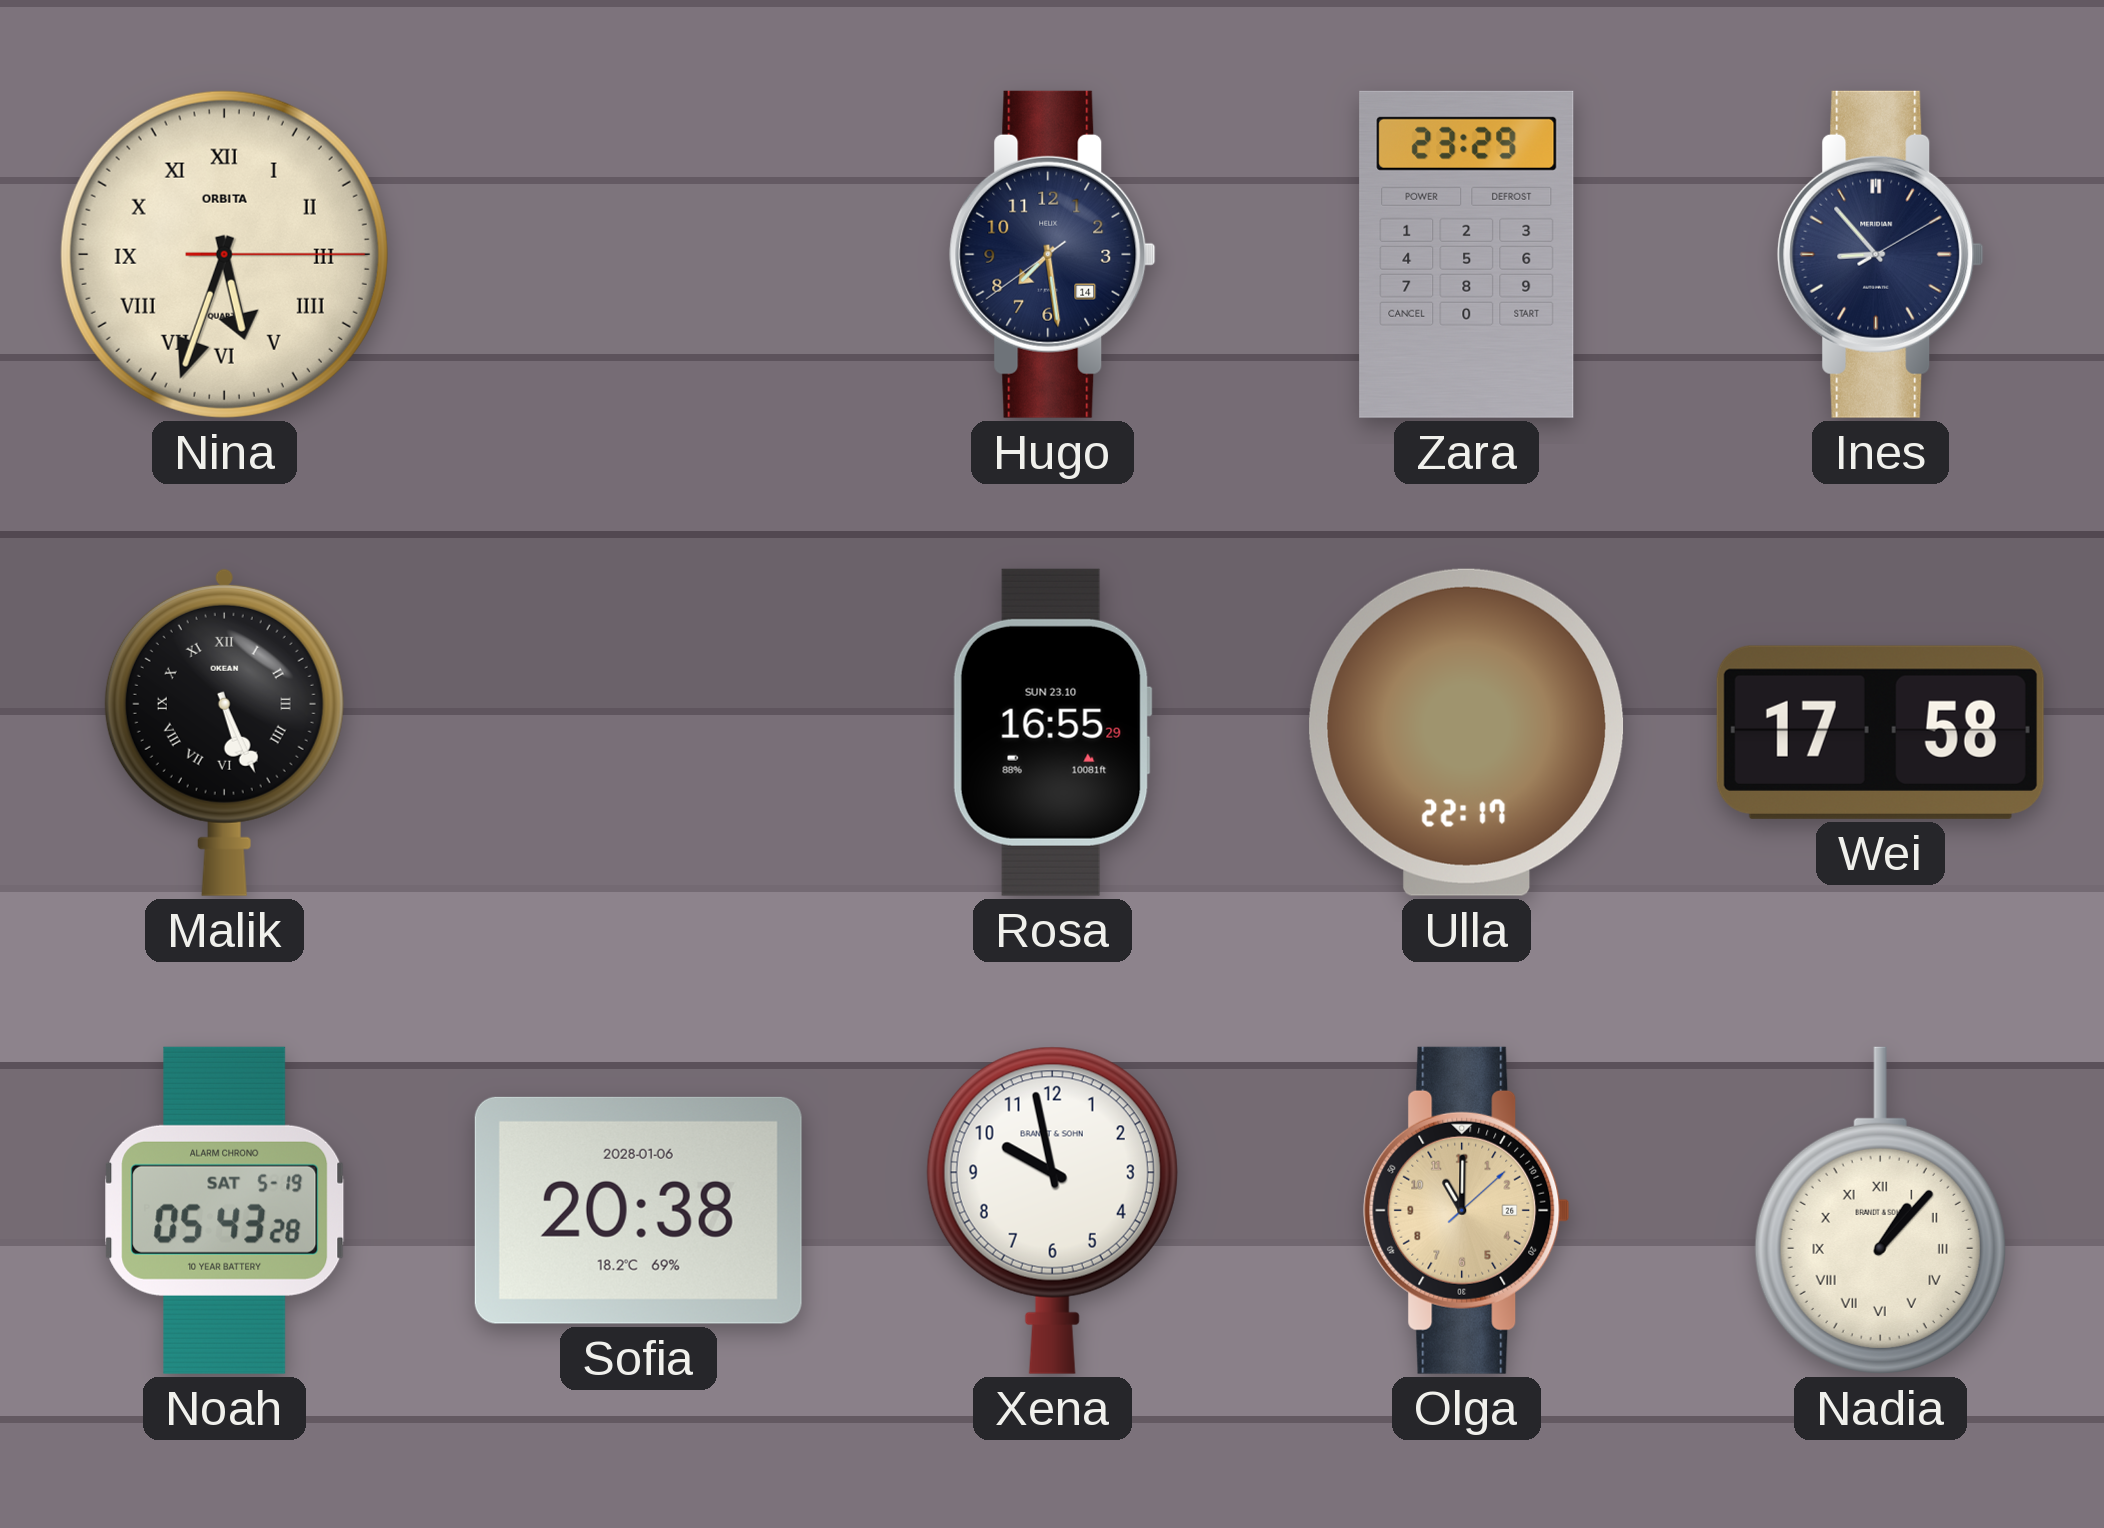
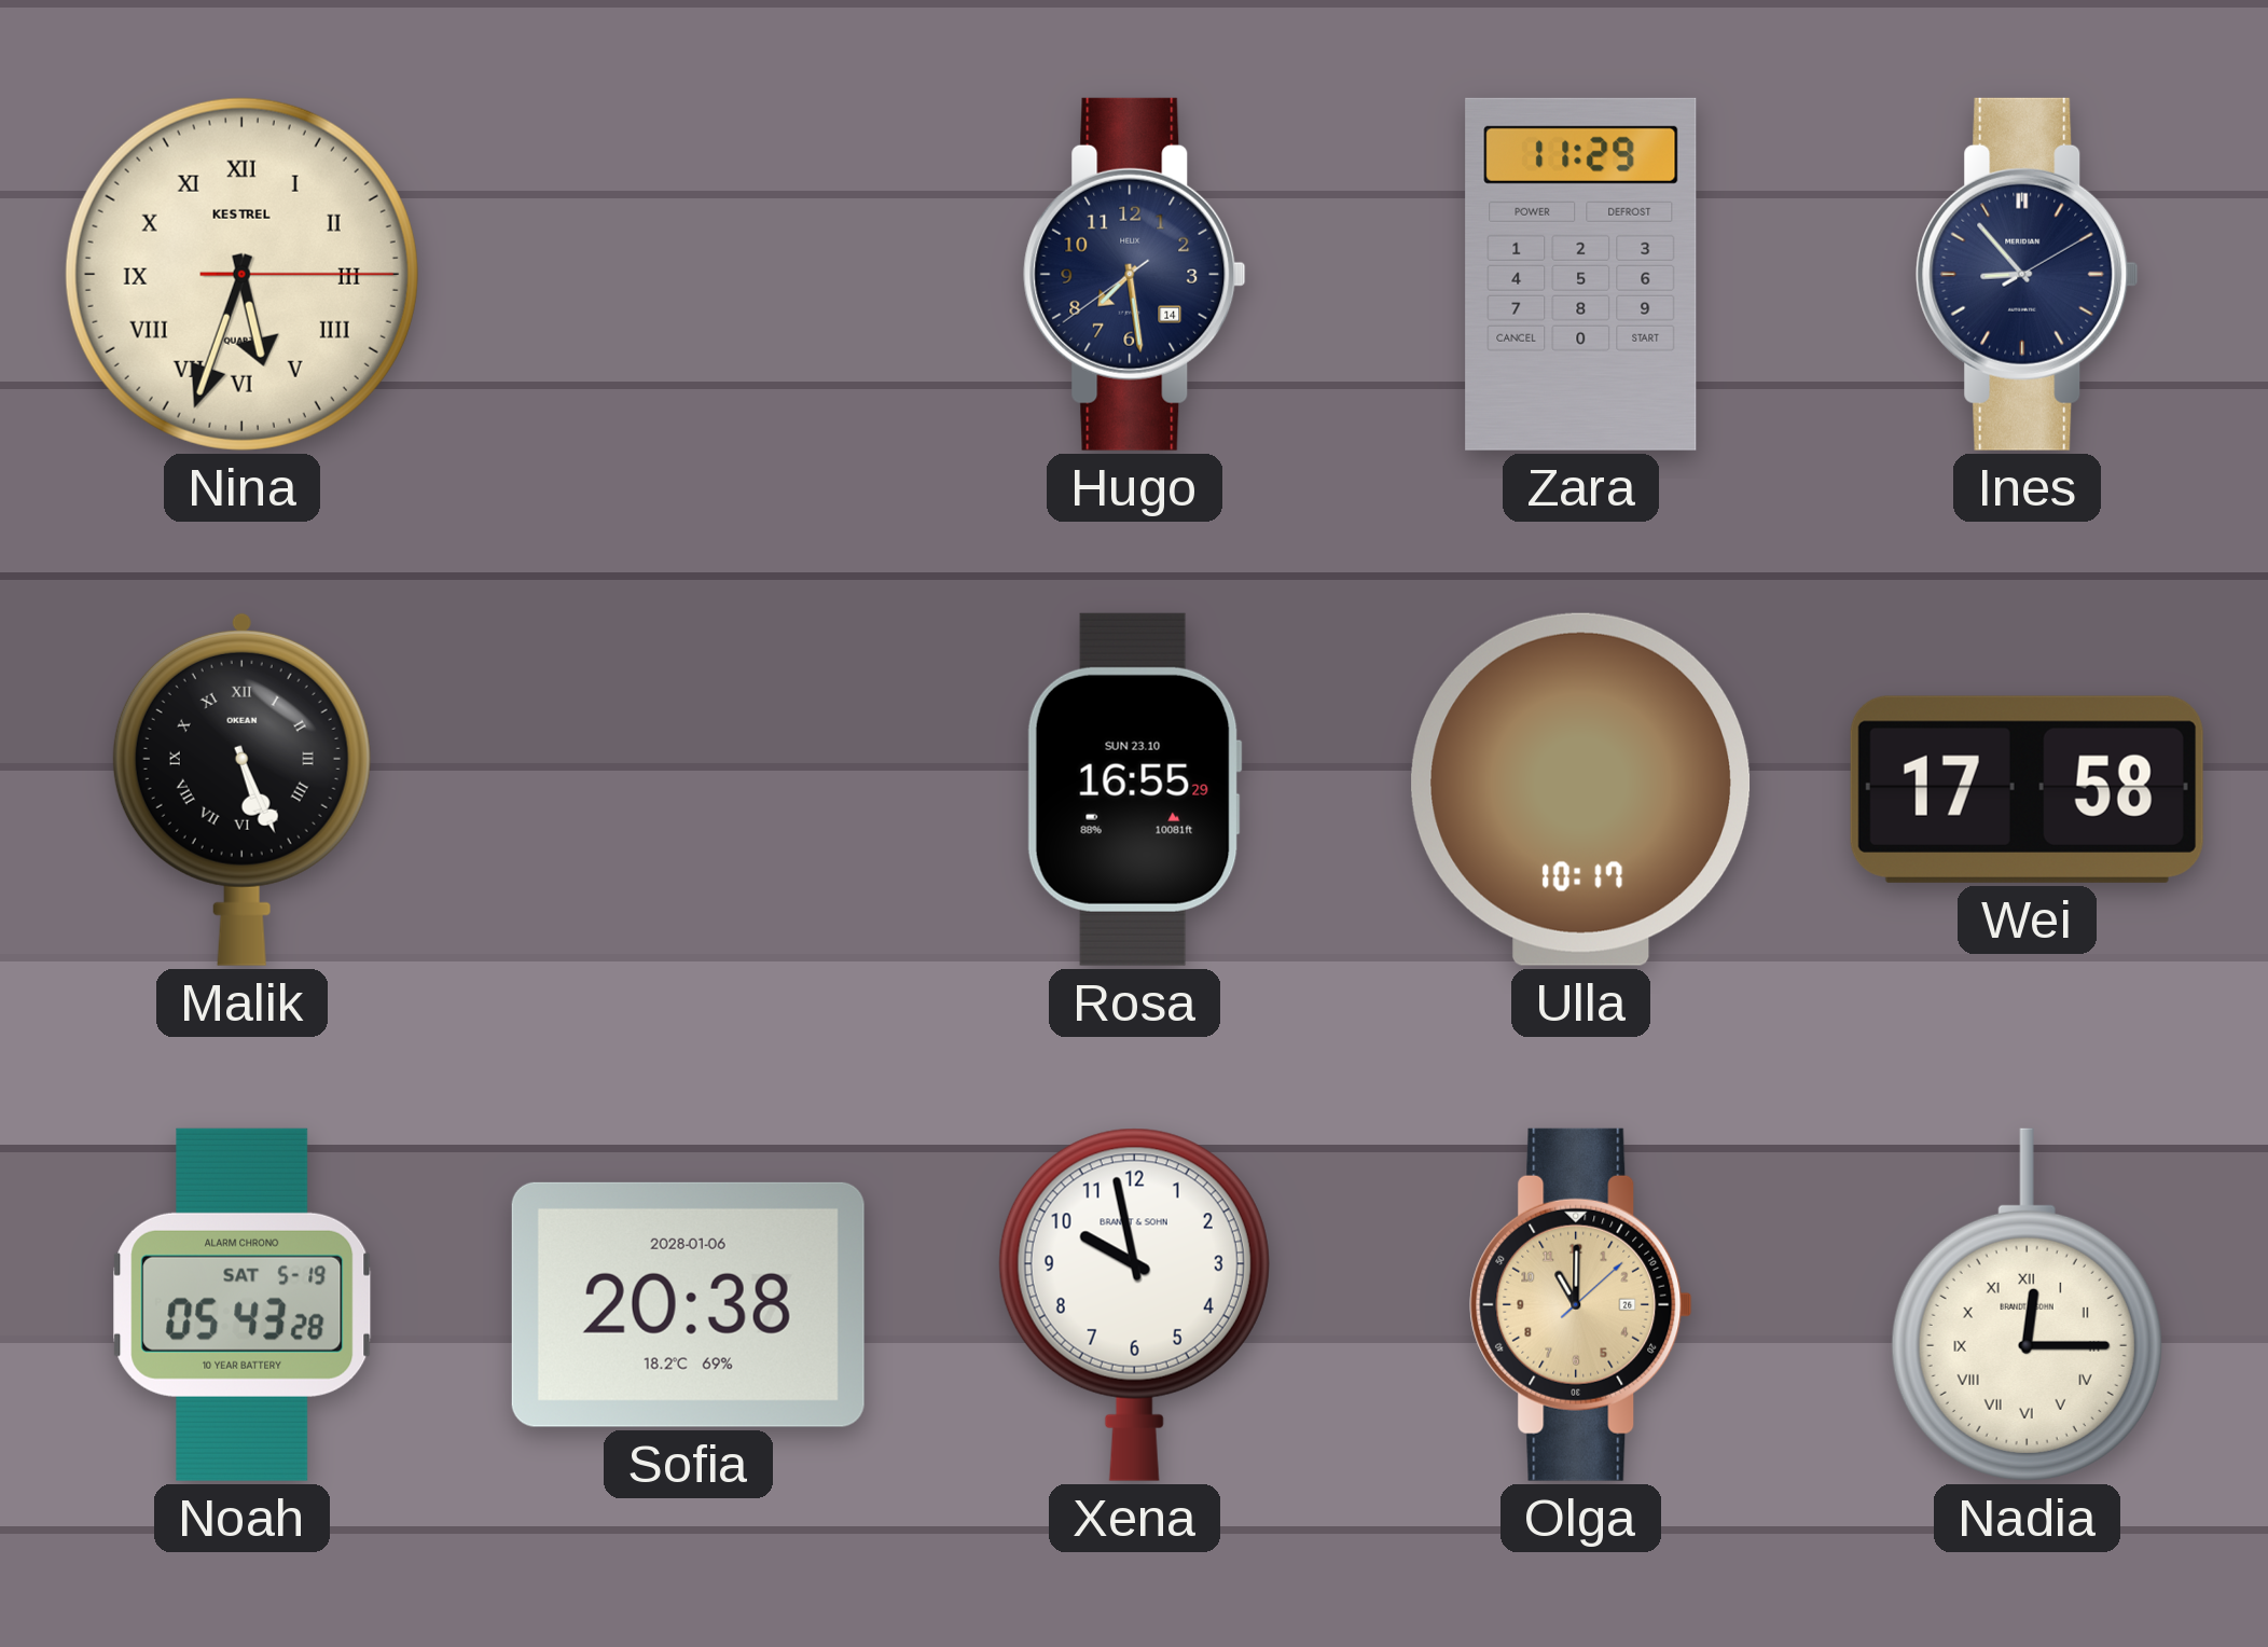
Nina brand: ORBITA -> KESTREL
Zara: 23:29 -> 11:29
Ulla: 22:17 -> 10:17
Nadia: 1:07 -> 12:15
